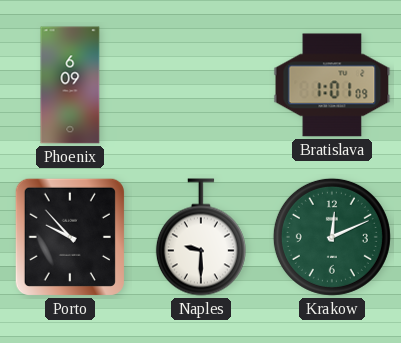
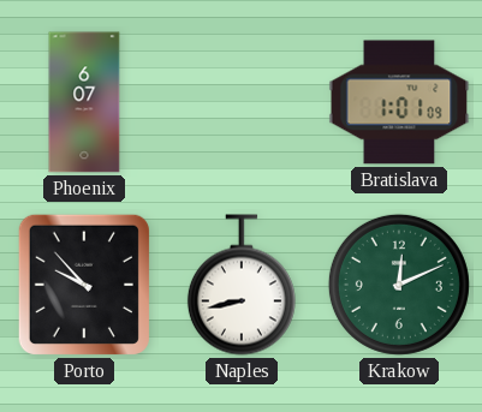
Phoenix: 6:09 -> 6:07
Naples: 9:30 -> 8:43
